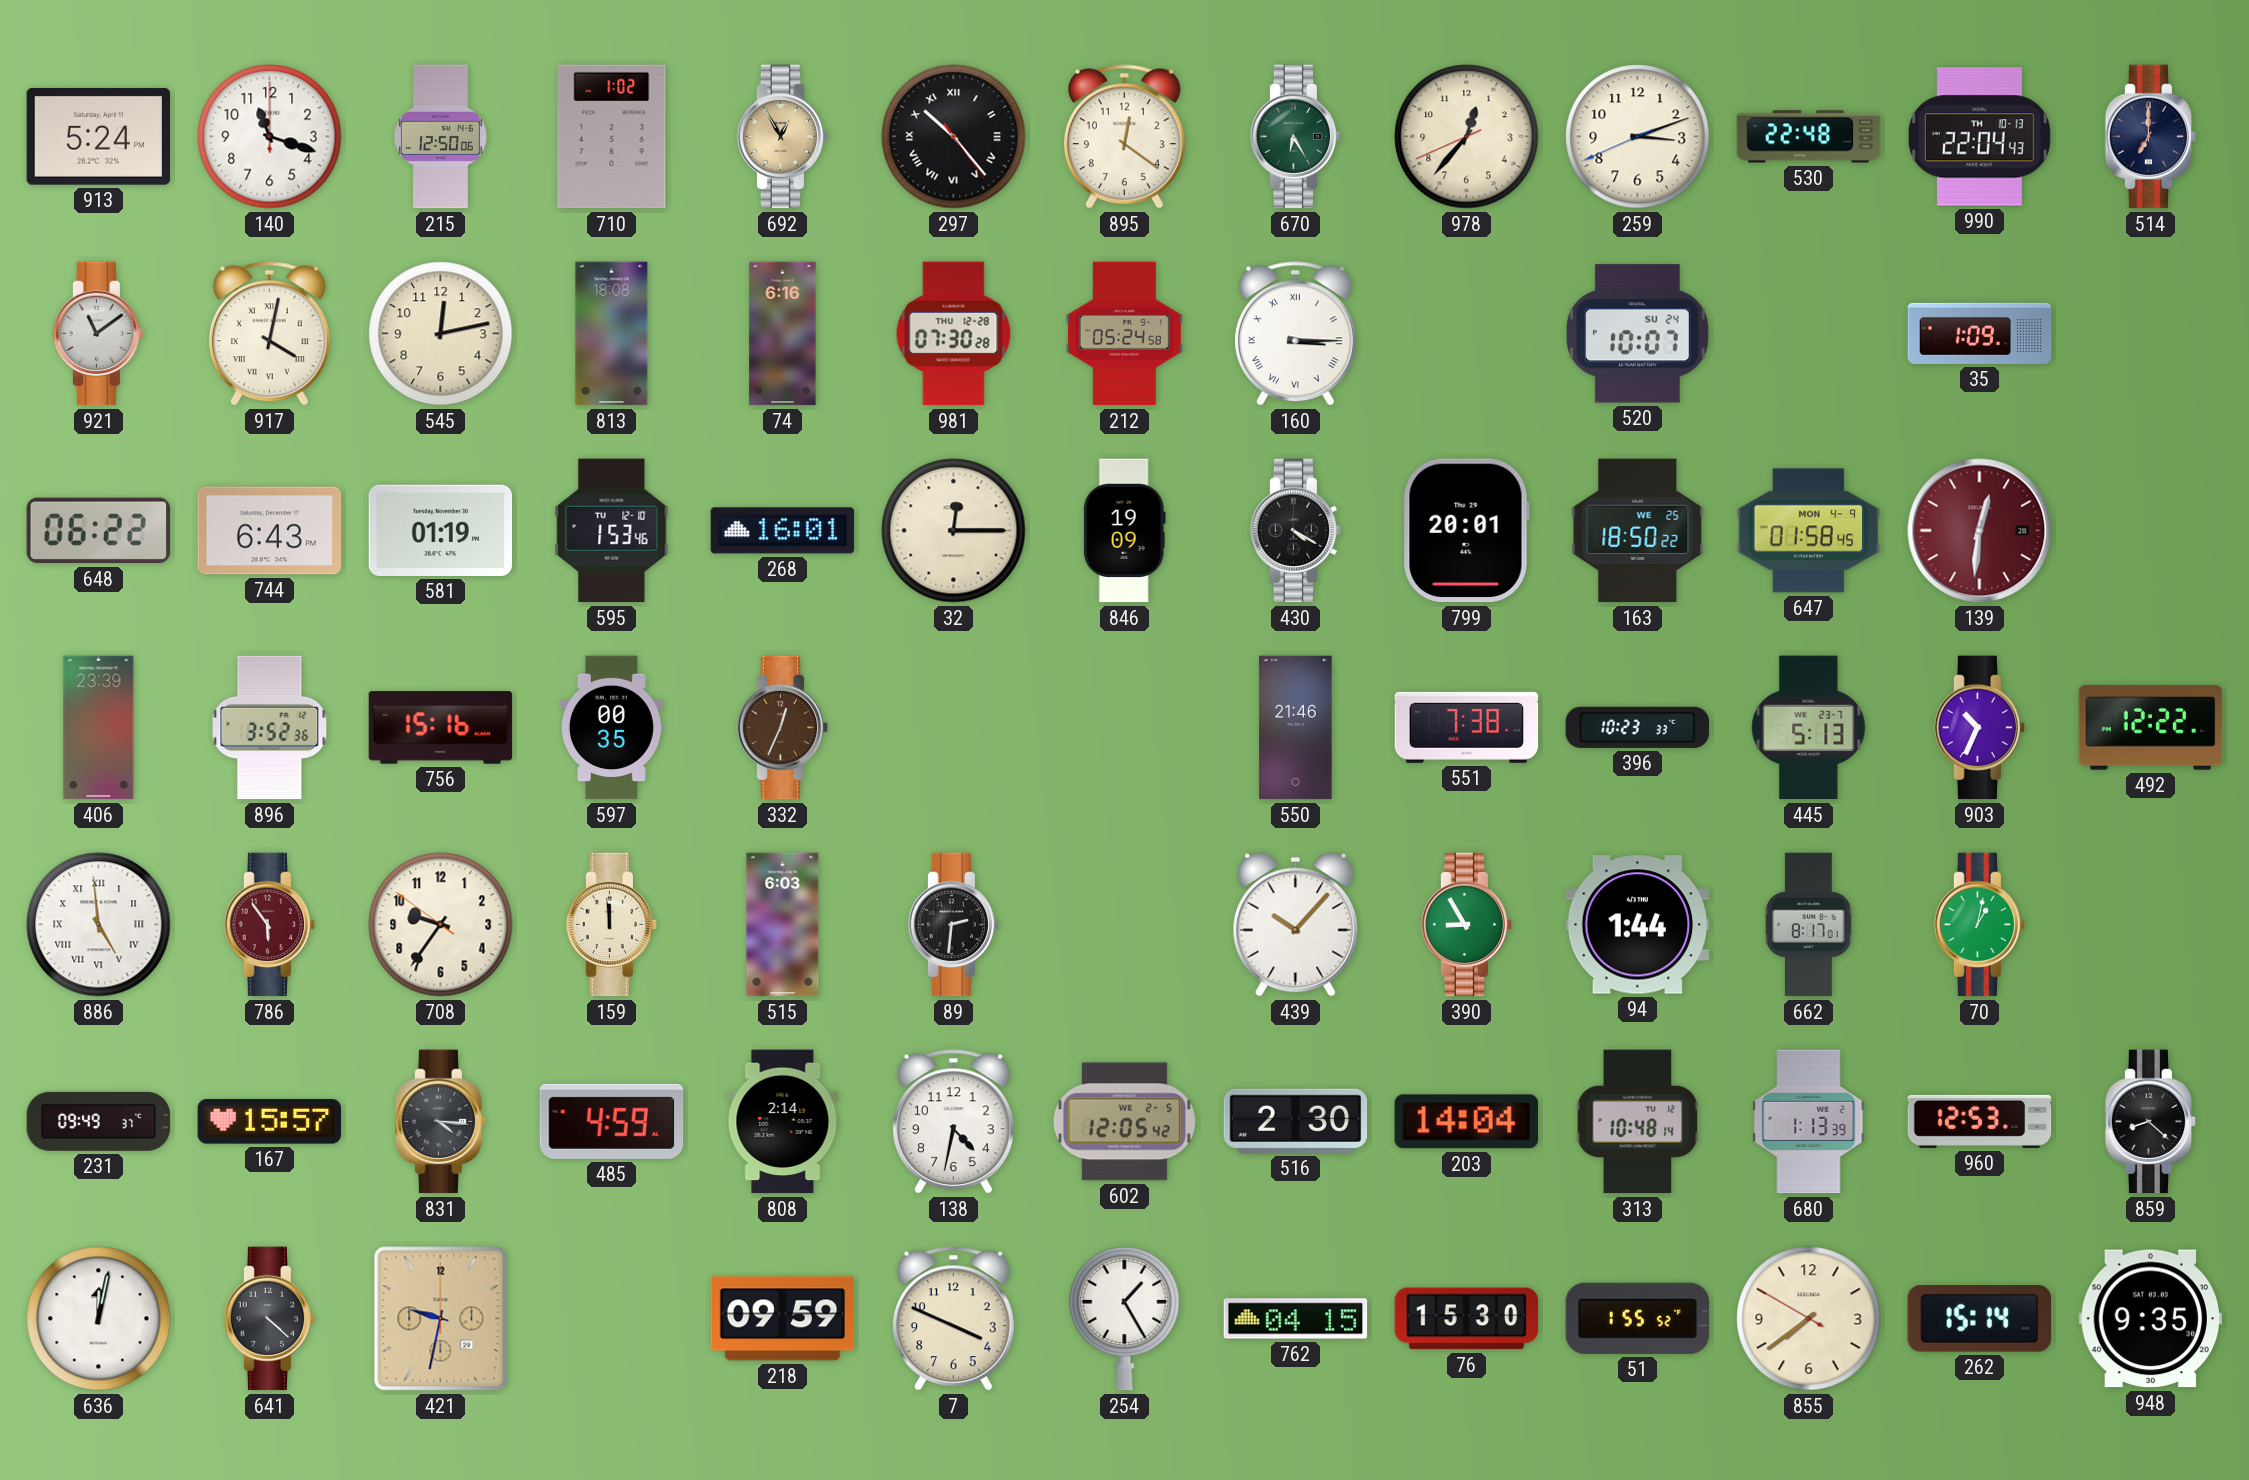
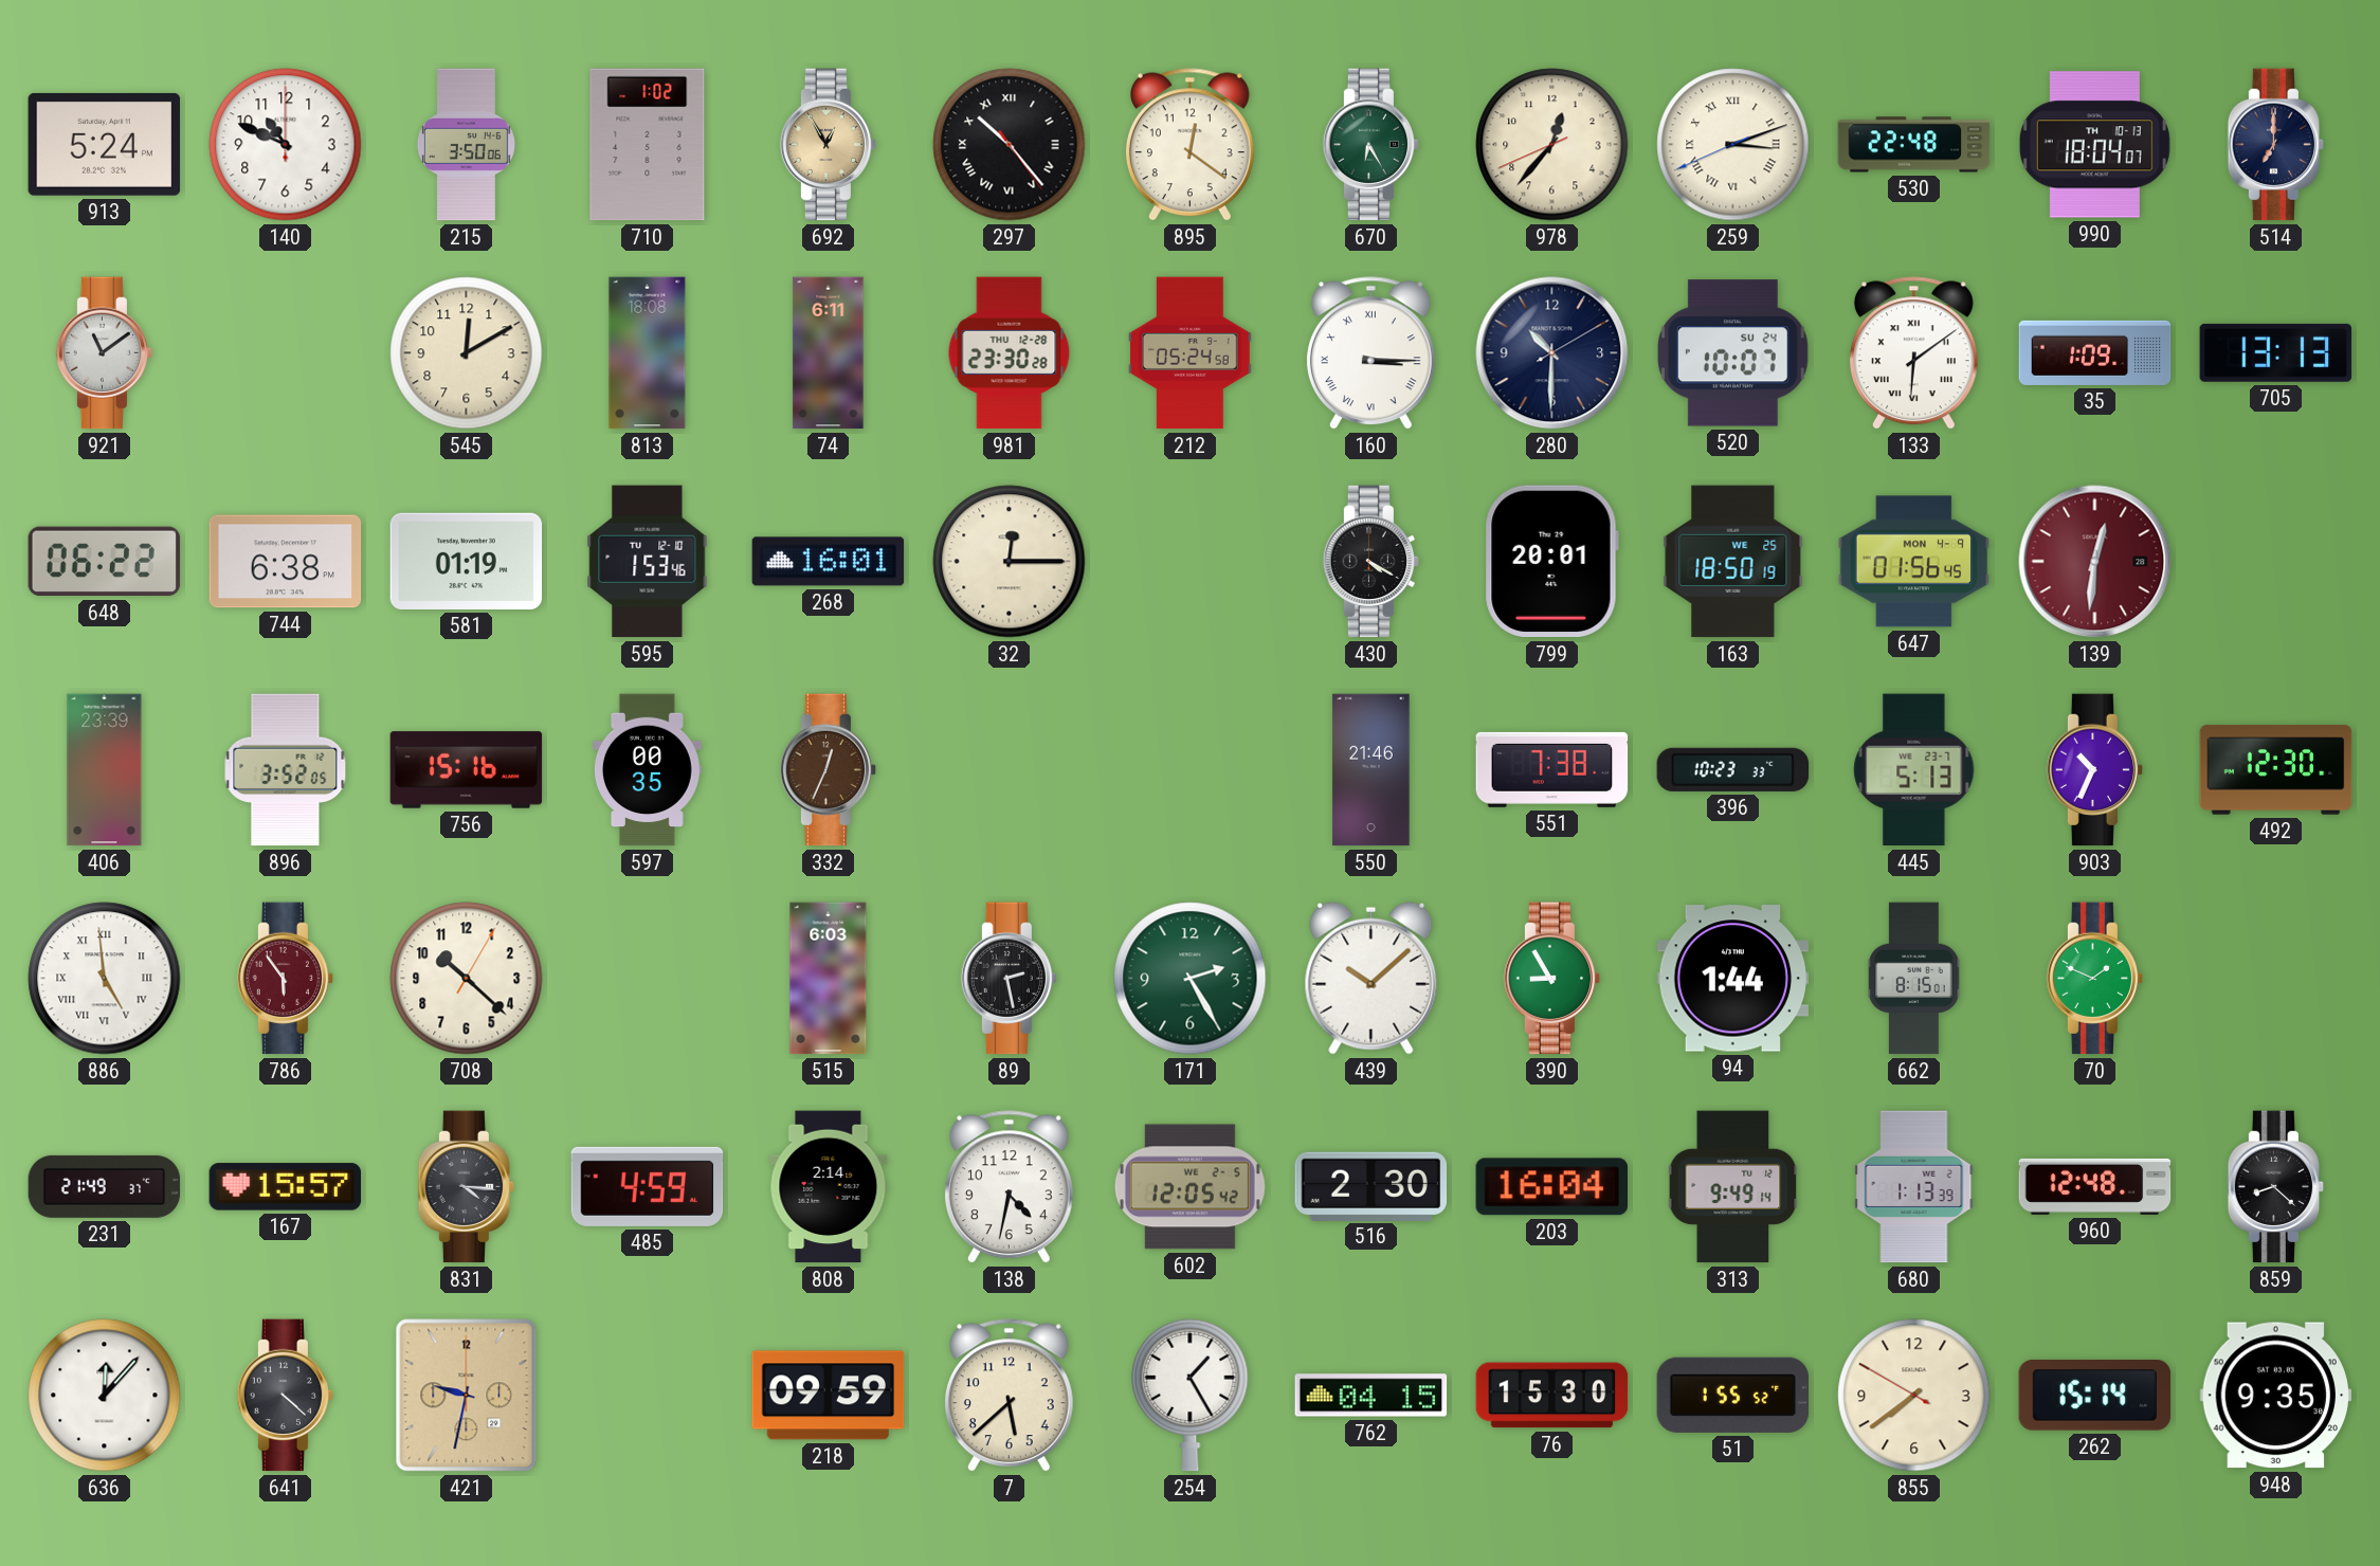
140: 11:18 -> 10:49
215: 12:50 -> 3:50
259 numerals: Arabic -> Roman
990: 22:04 -> 18:04
917: 4:02 -> none
545: 12:13 -> 12:10
74: 6:16 -> 6:11
981: 07:30 -> 23:30
280: none -> 10:30
133: none -> 6:09
705: none -> 13:13
744: 6:43 -> 6:38
846: 19:09 -> none
163: 18:50:22 -> 18:50:19
647: 01:58 -> 01:56
896: 3:52:36 -> 3:52:05
492: 12:22 -> 12:30
708: 9:35 -> 10:22
159: 11:59 -> none
89: 2:31 -> 2:28
171: none -> 2:25
439: 10:07 -> 10:08
662: 8:17 -> 8:15
70: 1:02 -> 1:49
231: 09:49 -> 21:49
203: 14:04 -> 16:04
313: 10:48 -> 9:49
960: 12:53 -> 12:48
636: 12:02 -> 12:07
7: 3:49 -> 5:38
